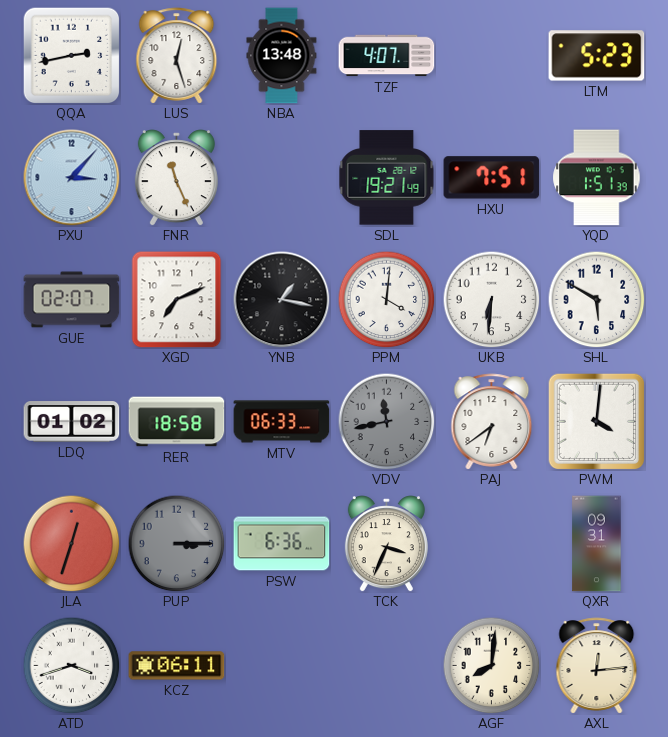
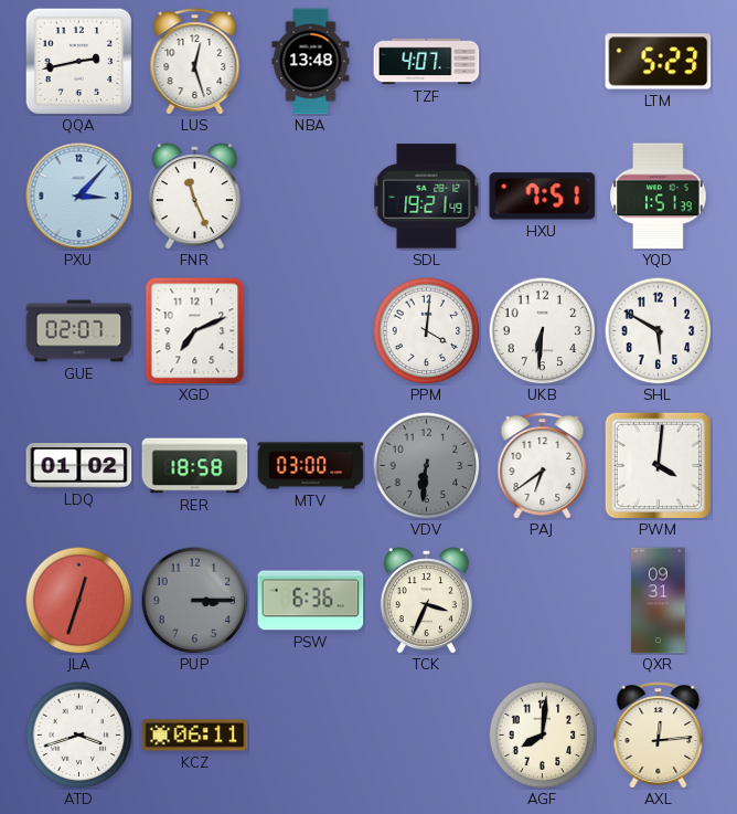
YNB: 1:17 -> none
MTV: 06:33 -> 03:00
VDV: 11:43 -> 6:31
